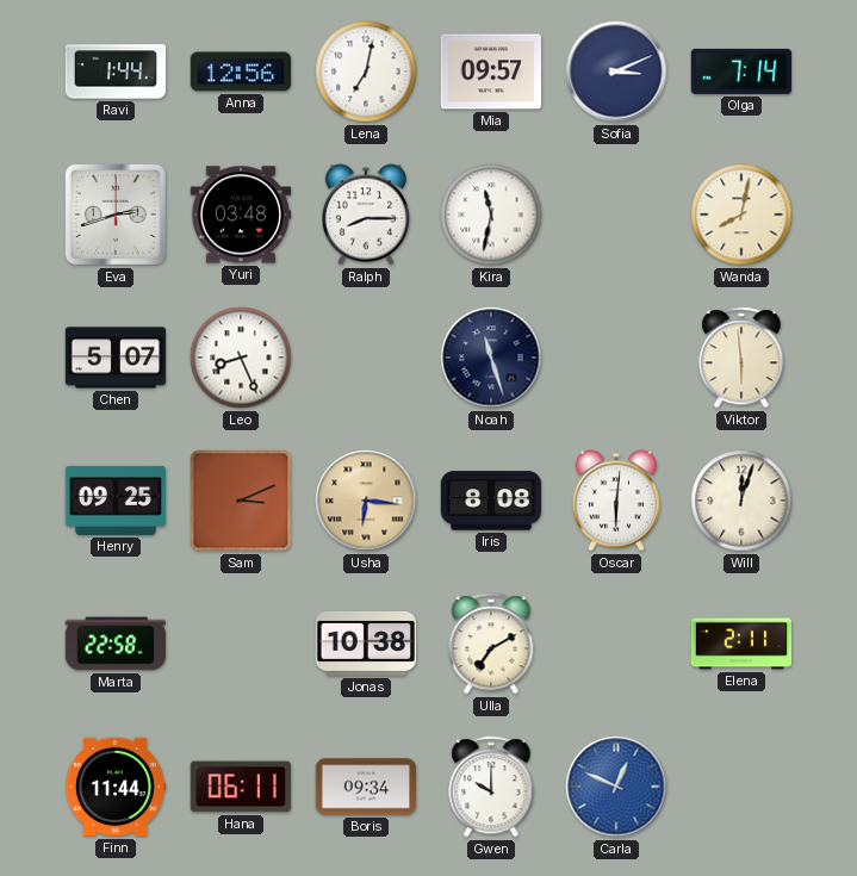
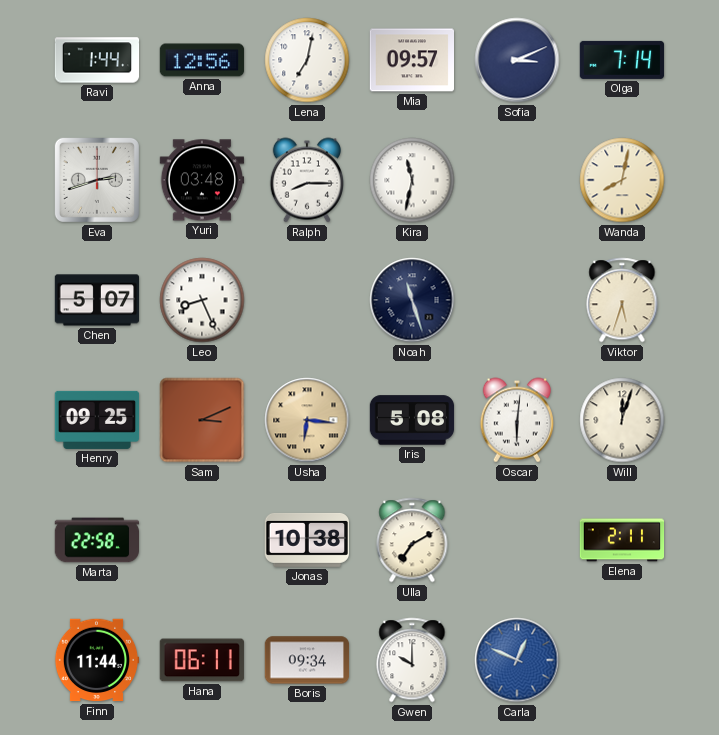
Viktor: 5:59 -> 5:33
Iris: 8:08 -> 5:08
